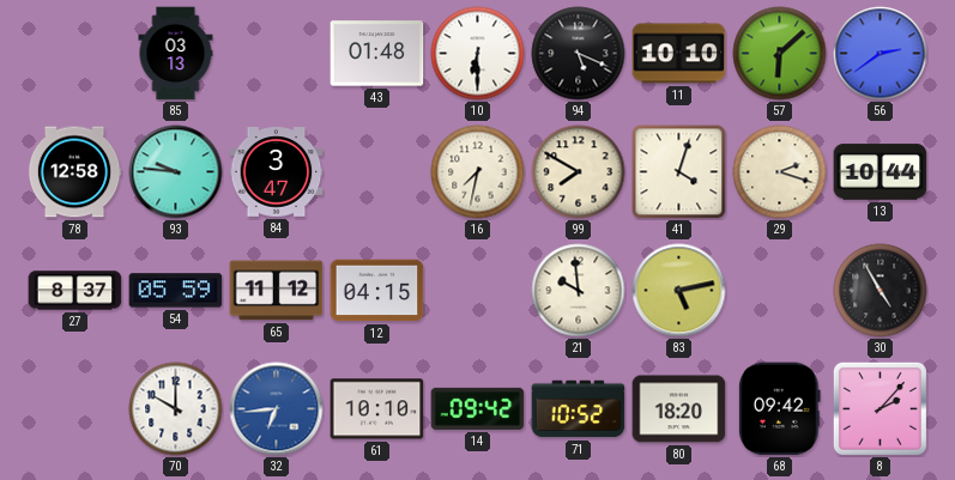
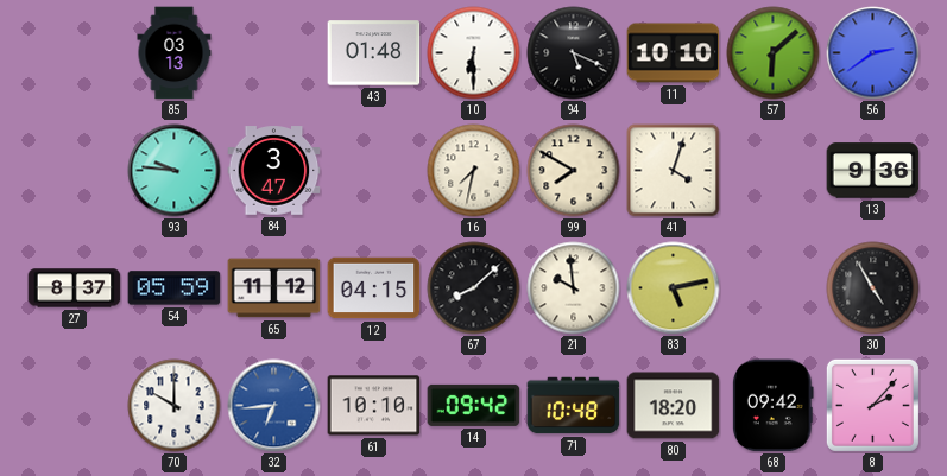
78: 12:58 -> none
29: 2:18 -> none
13: 10:44 -> 9:36
67: none -> 8:08
71: 10:52 -> 10:48
